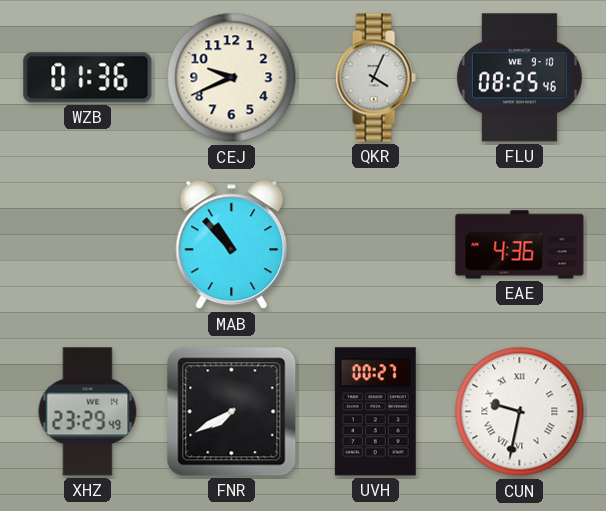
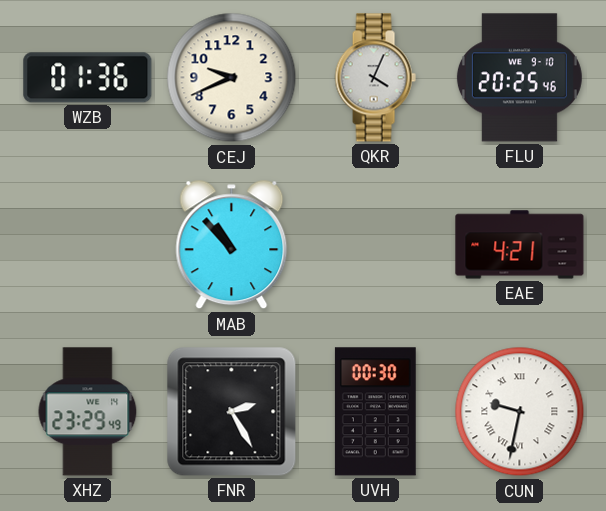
FLU: 08:25 -> 20:25
EAE: 4:36 -> 4:21
FNR: 7:40 -> 2:25
UVH: 00:27 -> 00:30
